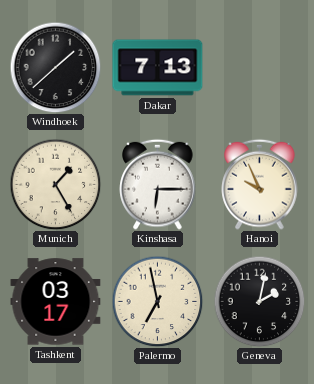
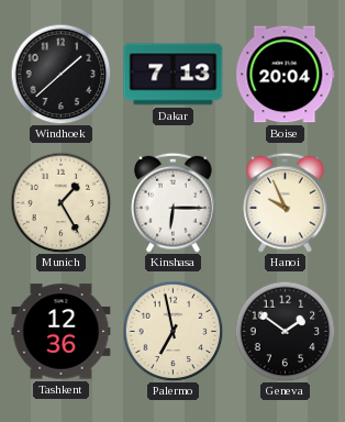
Boise: none -> 20:04
Tashkent: 03:17 -> 12:36
Geneva: 2:02 -> 1:51
